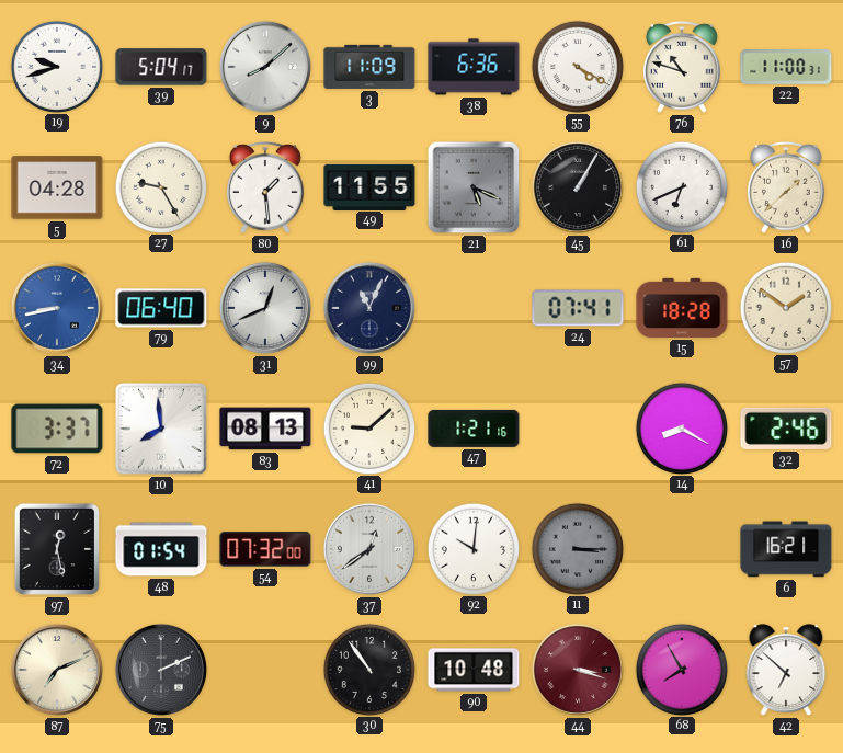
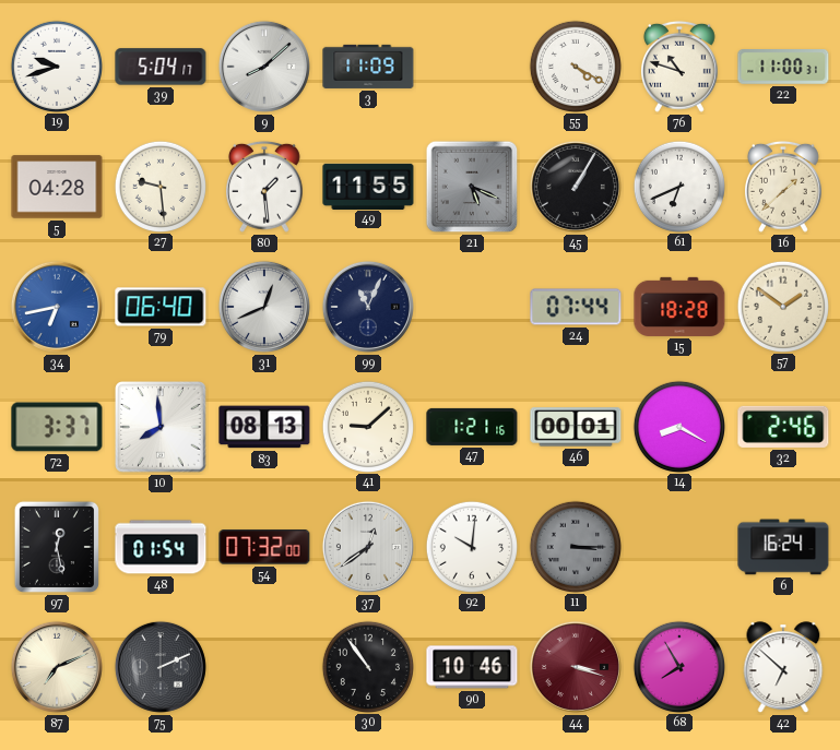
38: 6:36 -> none
27: 9:25 -> 9:29
34: 8:43 -> 6:43
24: 07:41 -> 07:44
46: none -> 00:01
6: 16:21 -> 16:24
90: 10:48 -> 10:46
